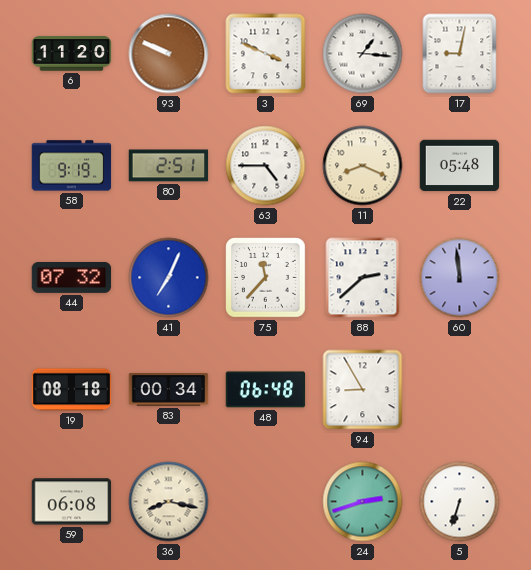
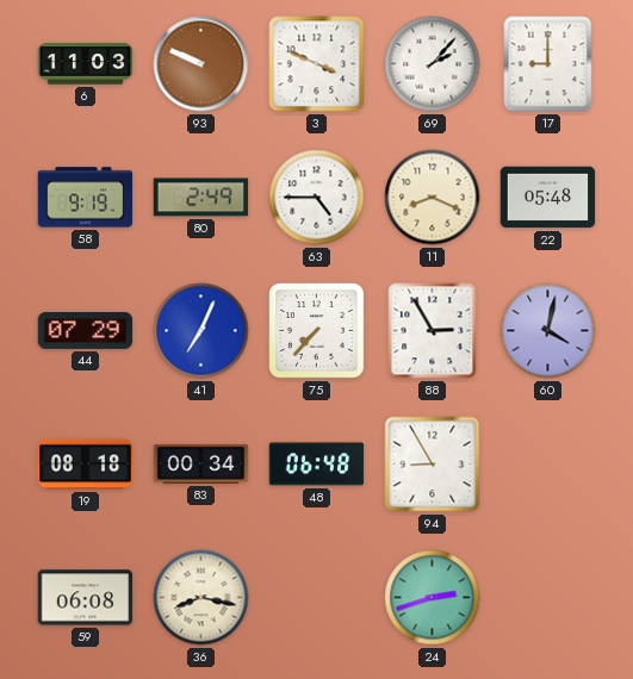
6: 11:20 -> 11:03
69: 1:16 -> 2:07
17: 9:02 -> 9:00
80: 2:51 -> 2:49
44: 07:32 -> 07:29
75: 11:37 -> 7:37
88: 2:38 -> 2:55
60: 11:59 -> 4:02
5: 6:33 -> none
